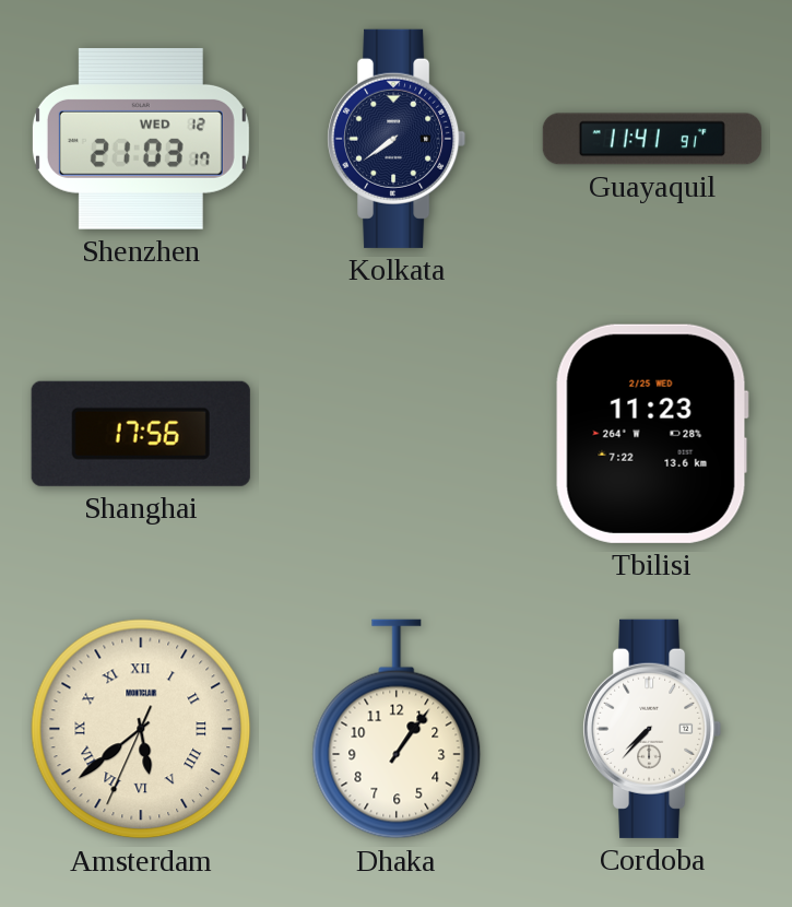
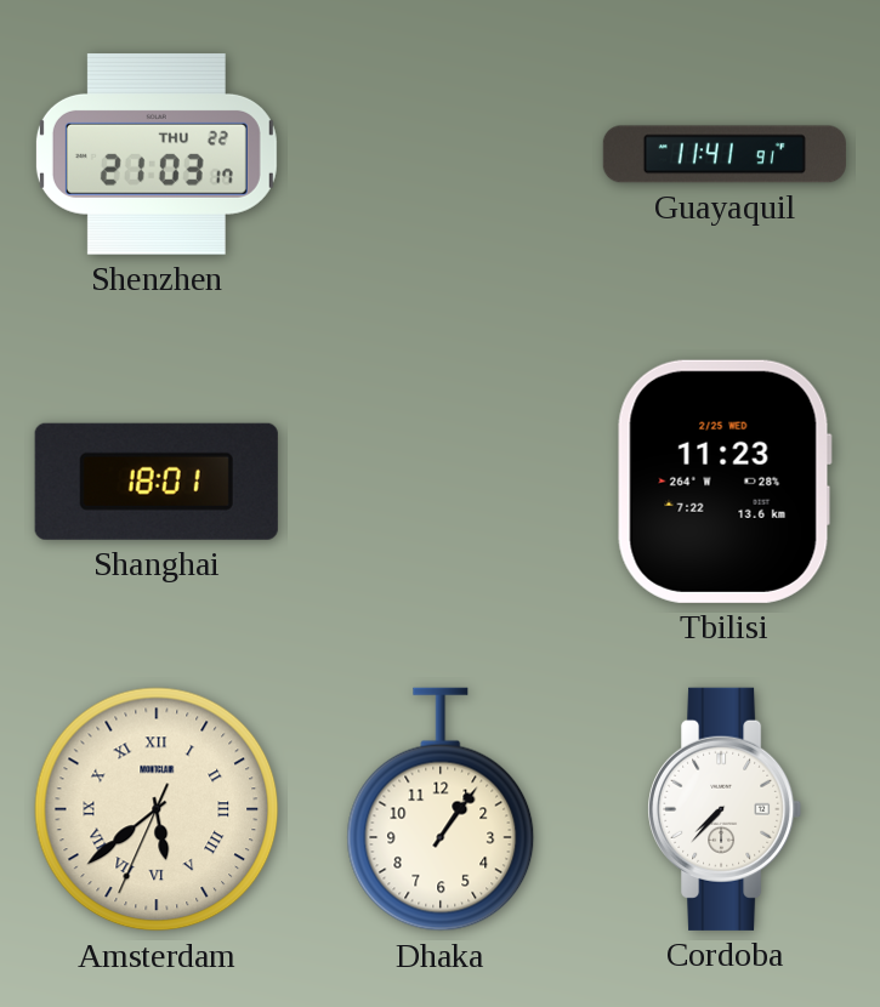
Shenzhen date: WED 12 -> THU 22
Kolkata: 7:39 -> none
Shanghai: 17:56 -> 18:01
